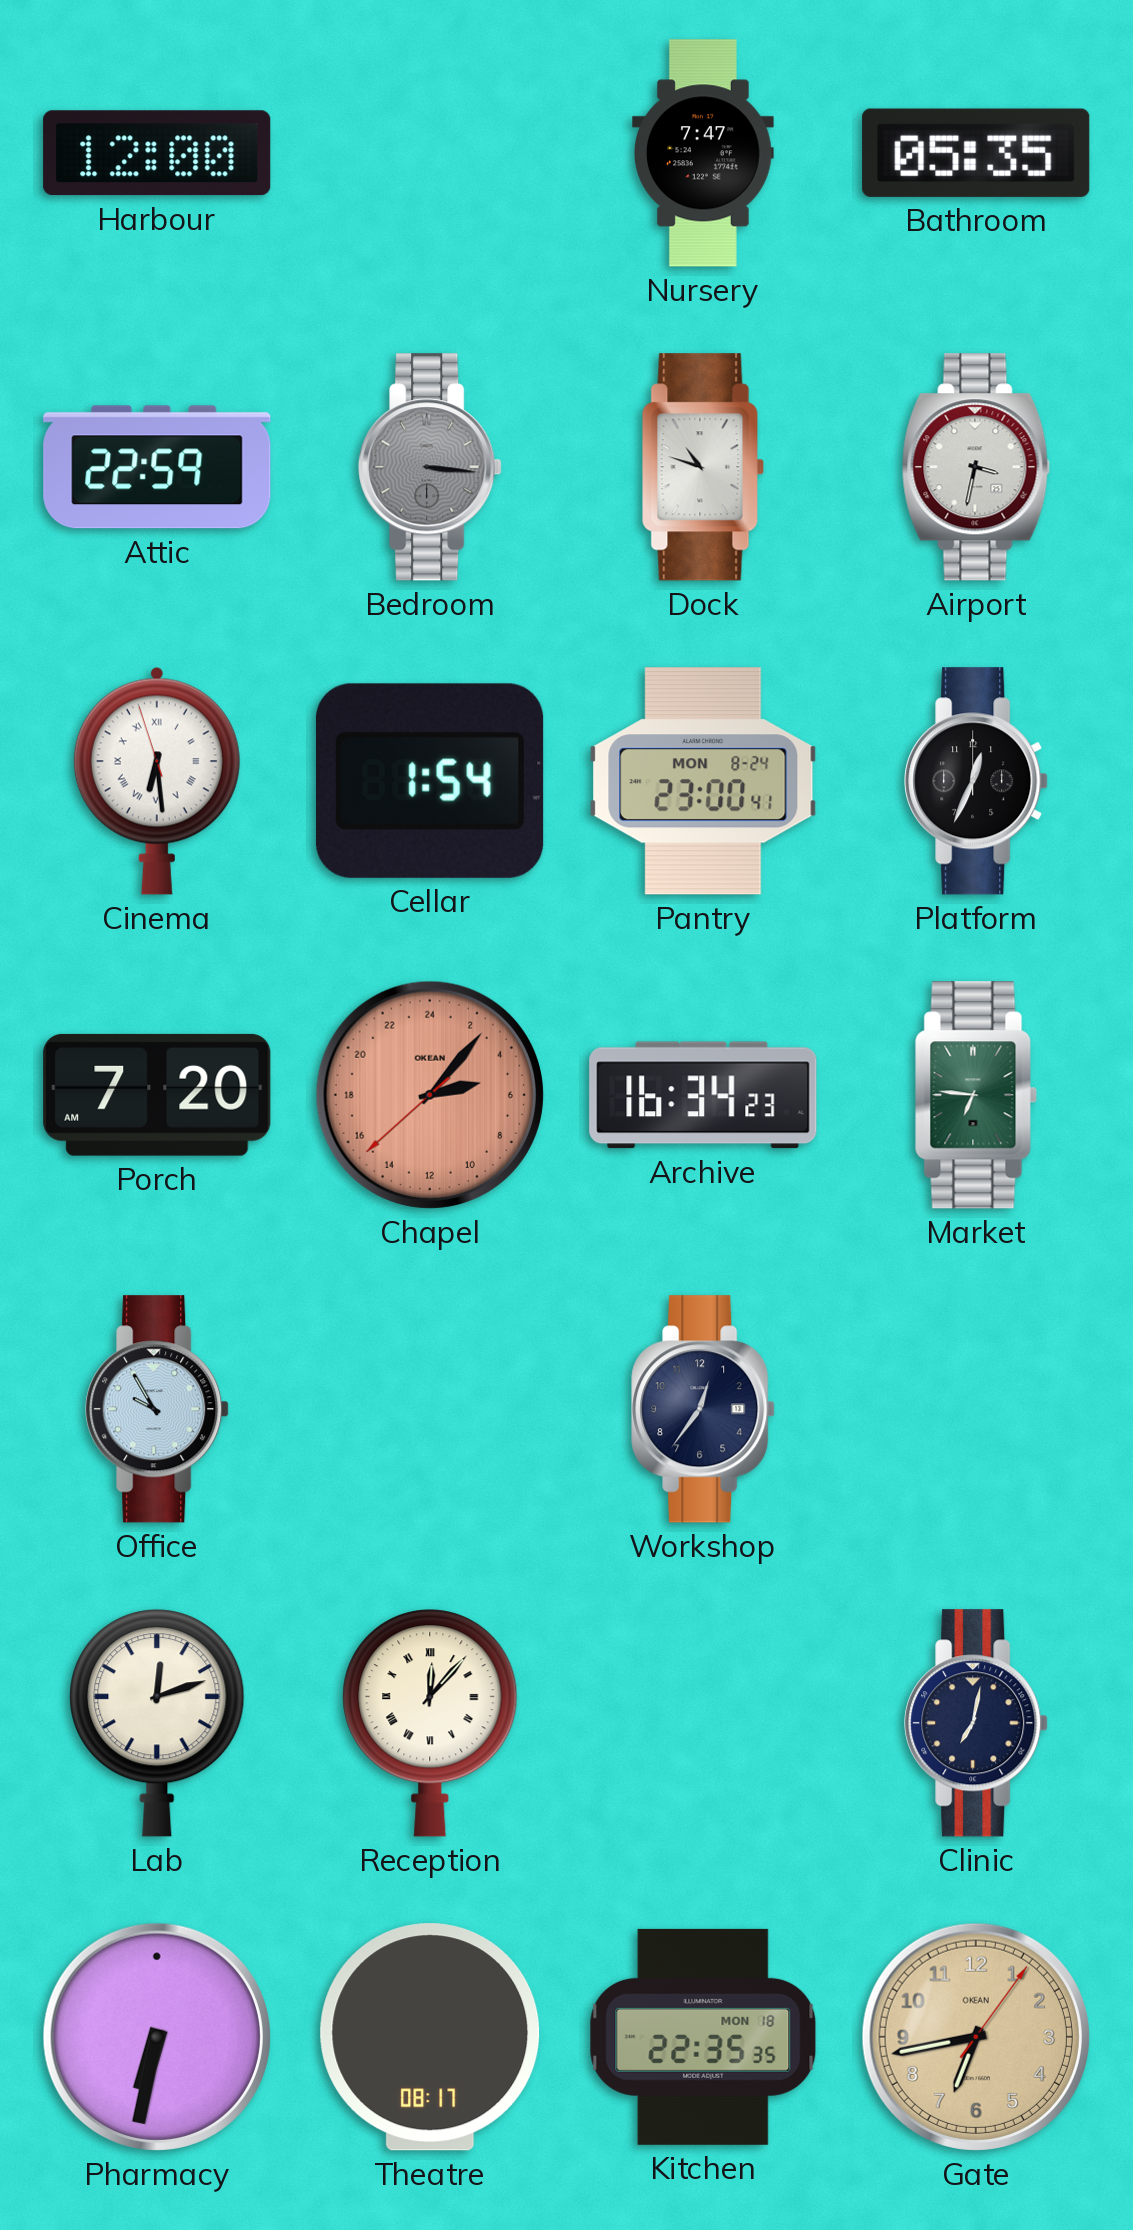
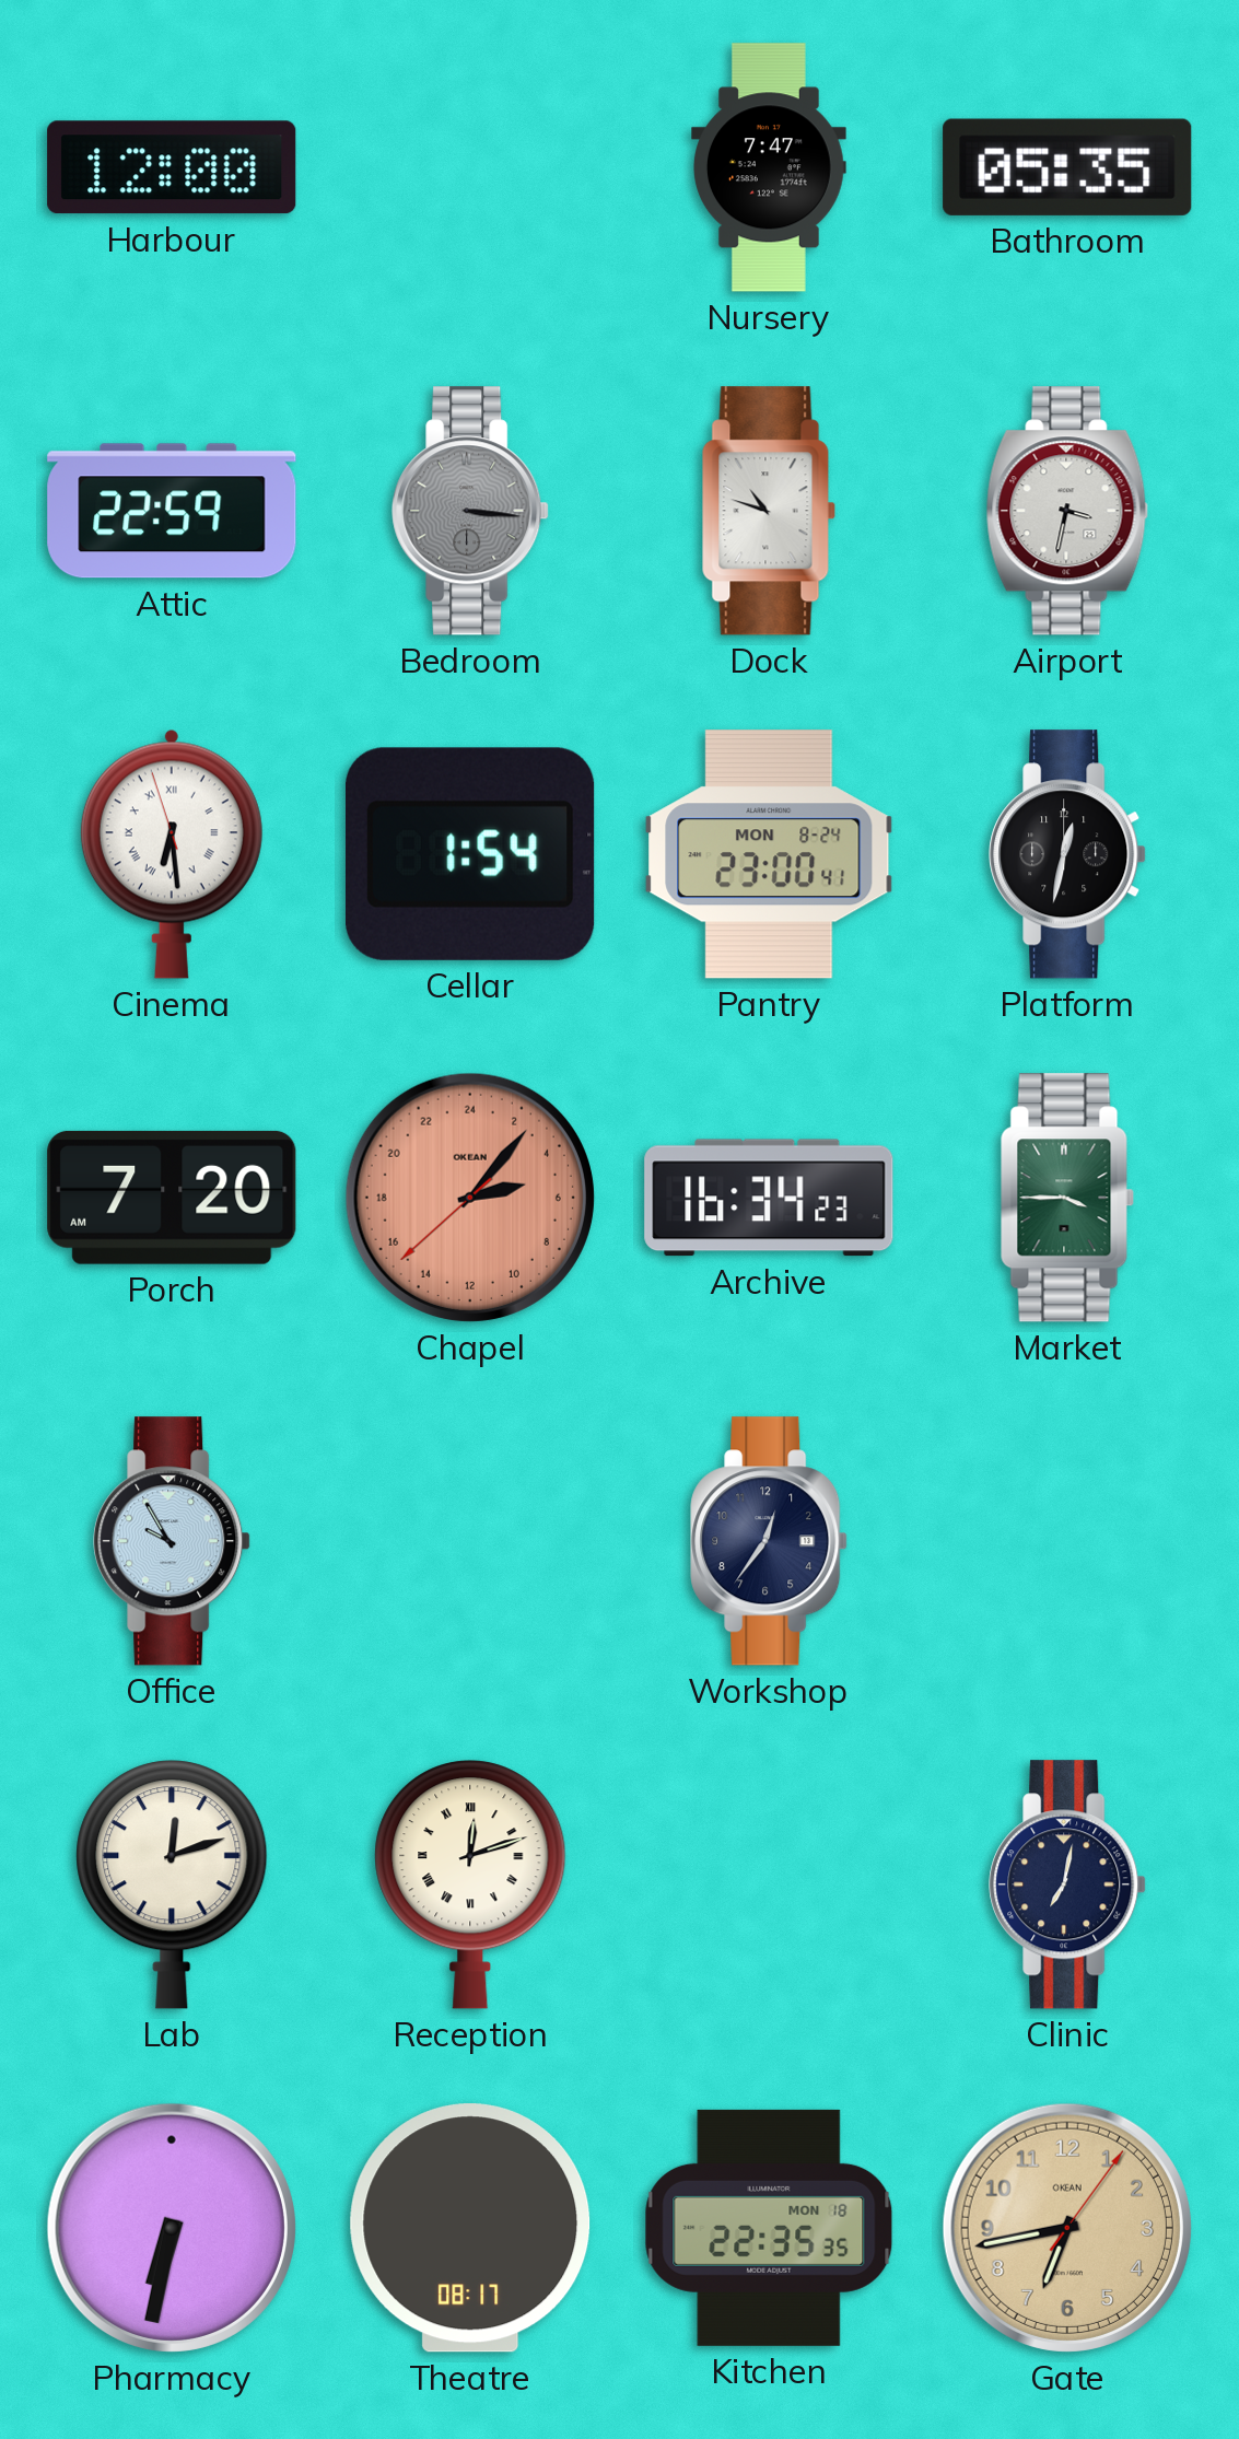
Platform: 12:34 -> 12:32
Market: 6:46 -> 3:45
Reception: 12:07 -> 12:12
